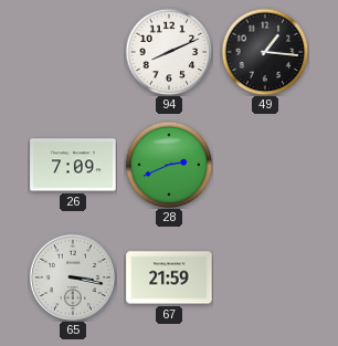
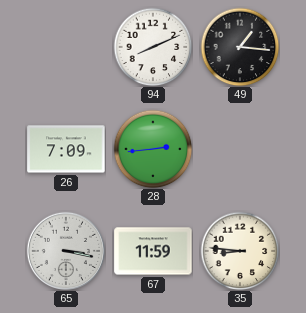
28: 2:41 -> 2:44
67: 21:59 -> 11:59
35: none -> 8:46
